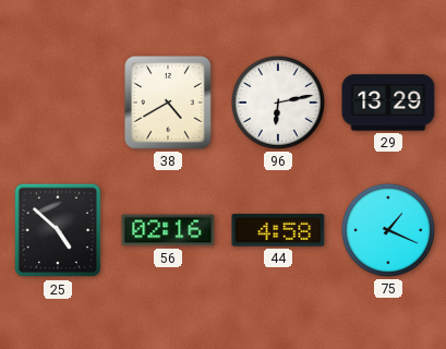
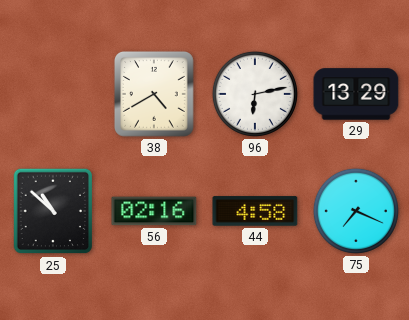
25: 4:52 -> 10:52
75: 1:19 -> 7:19
